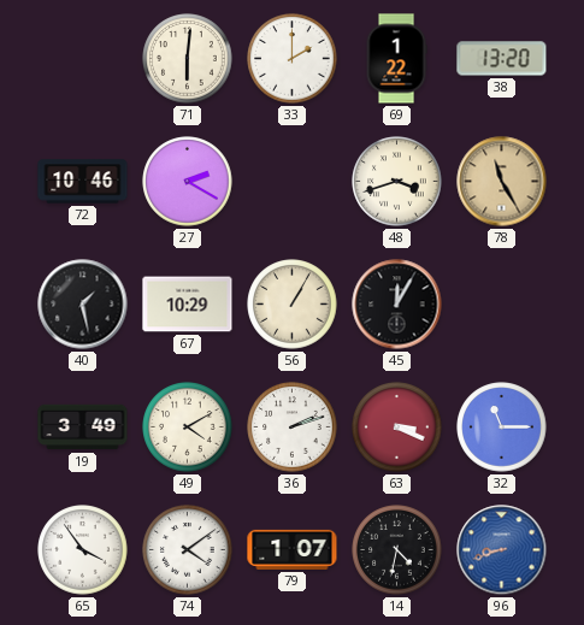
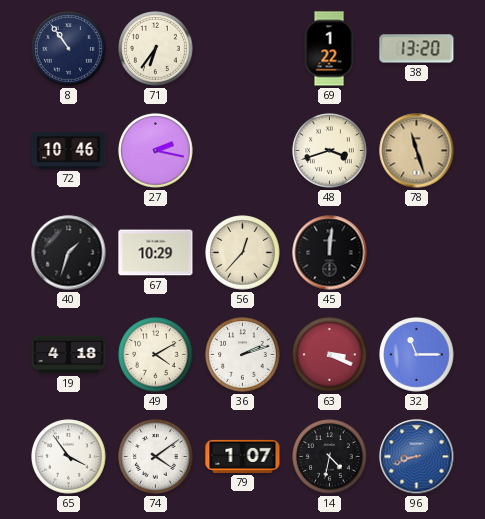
8: none -> 10:54
71: 6:01 -> 6:36
33: 2:00 -> none
27: 2:20 -> 2:17
78: 11:25 -> 11:27
40: 1:28 -> 1:33
56: 1:05 -> 12:37
45: 12:05 -> 12:01
19: 3:49 -> 4:18
